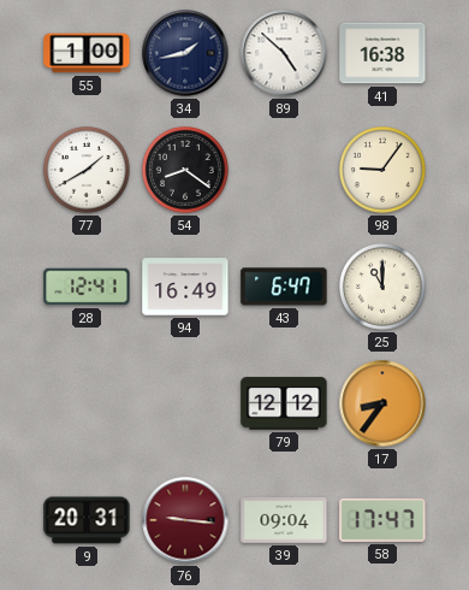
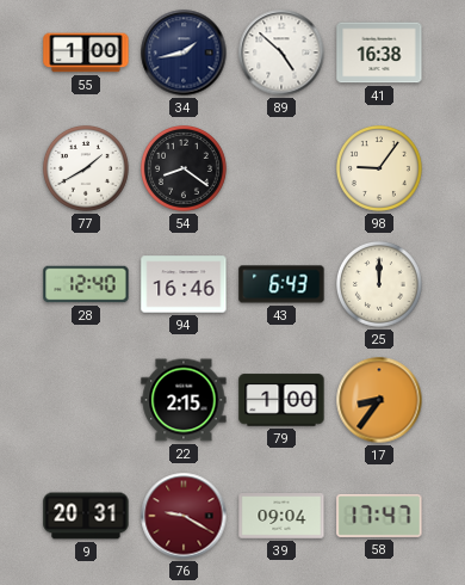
28: 12:41 -> 12:40
94: 16:49 -> 16:46
43: 6:47 -> 6:43
25: 11:00 -> 12:00
22: none -> 2:15
79: 12:12 -> 1:00
76: 9:16 -> 9:20
